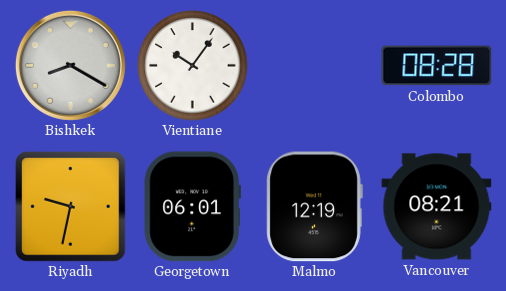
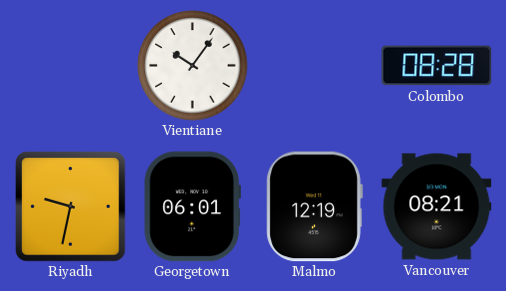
Bishkek: 8:20 -> none
